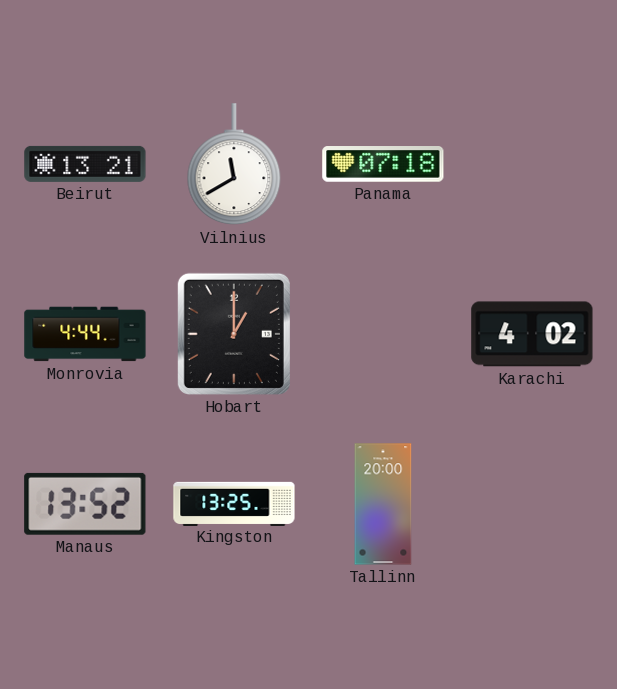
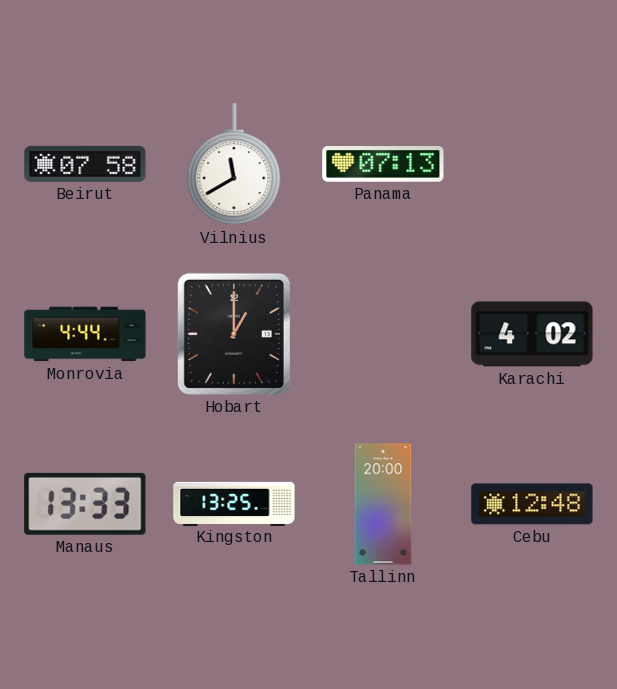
Beirut: 13:21 -> 07:58
Panama: 07:18 -> 07:13
Manaus: 13:52 -> 13:33
Cebu: none -> 12:48
